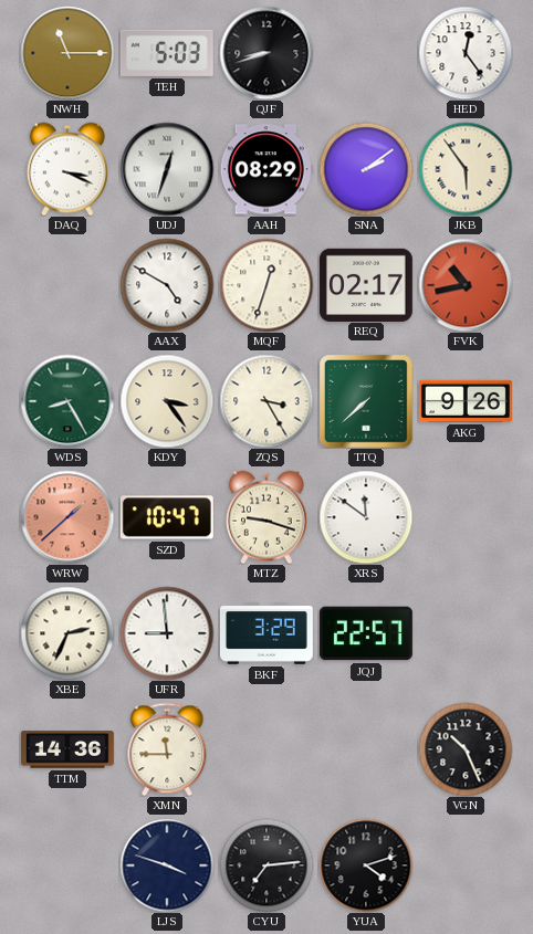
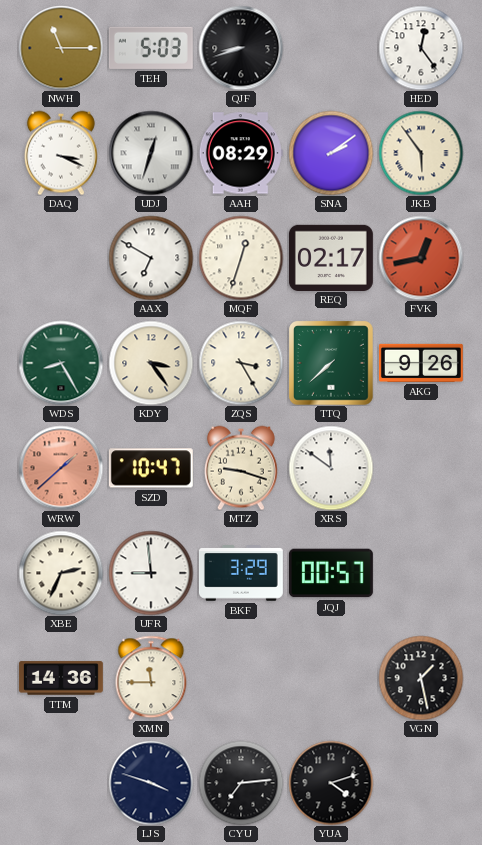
AAX: 4:50 -> 6:50
FVK: 10:43 -> 12:43
JQJ: 22:57 -> 00:57
VGN: 10:26 -> 1:28
